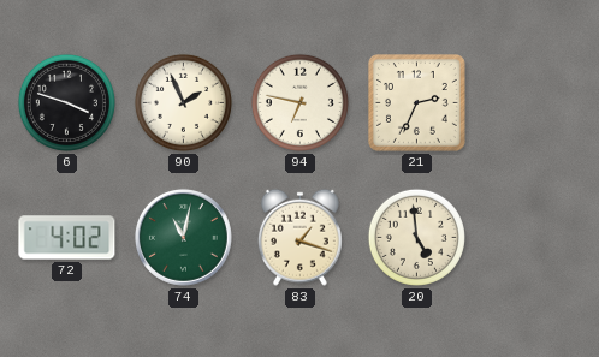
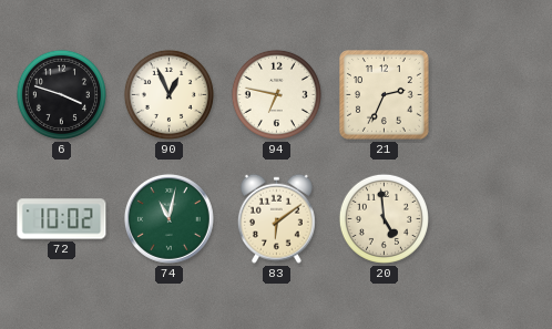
90: 1:56 -> 12:56
72: 4:02 -> 10:02
83: 1:18 -> 6:09
